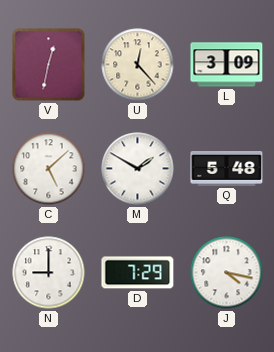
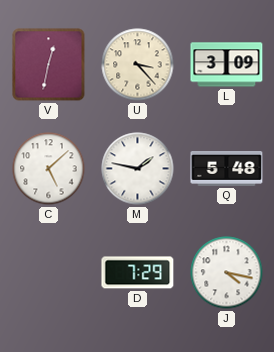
U: 12:23 -> 3:23
M: 1:50 -> 1:47
N: 9:00 -> none
